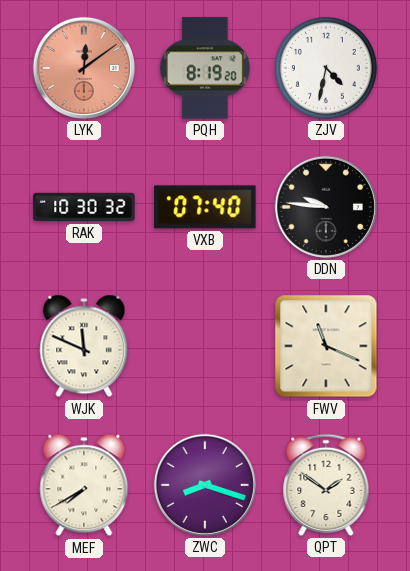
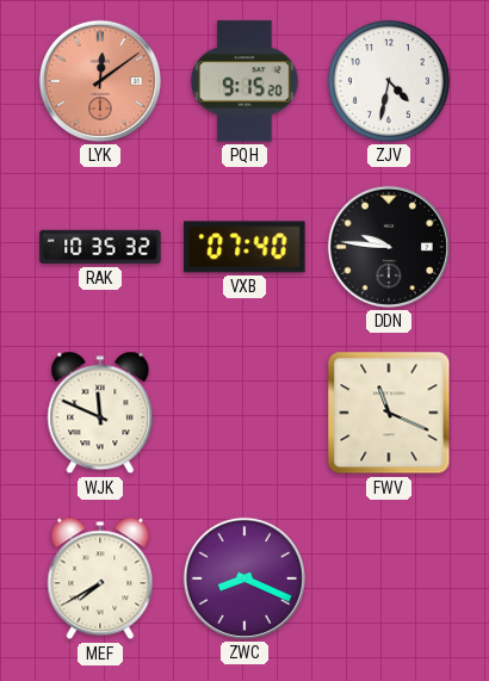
PQH: 8:19 -> 9:15
RAK: 10:30 -> 10:35
ZWC: 8:18 -> 8:19
QPT: 1:51 -> none
